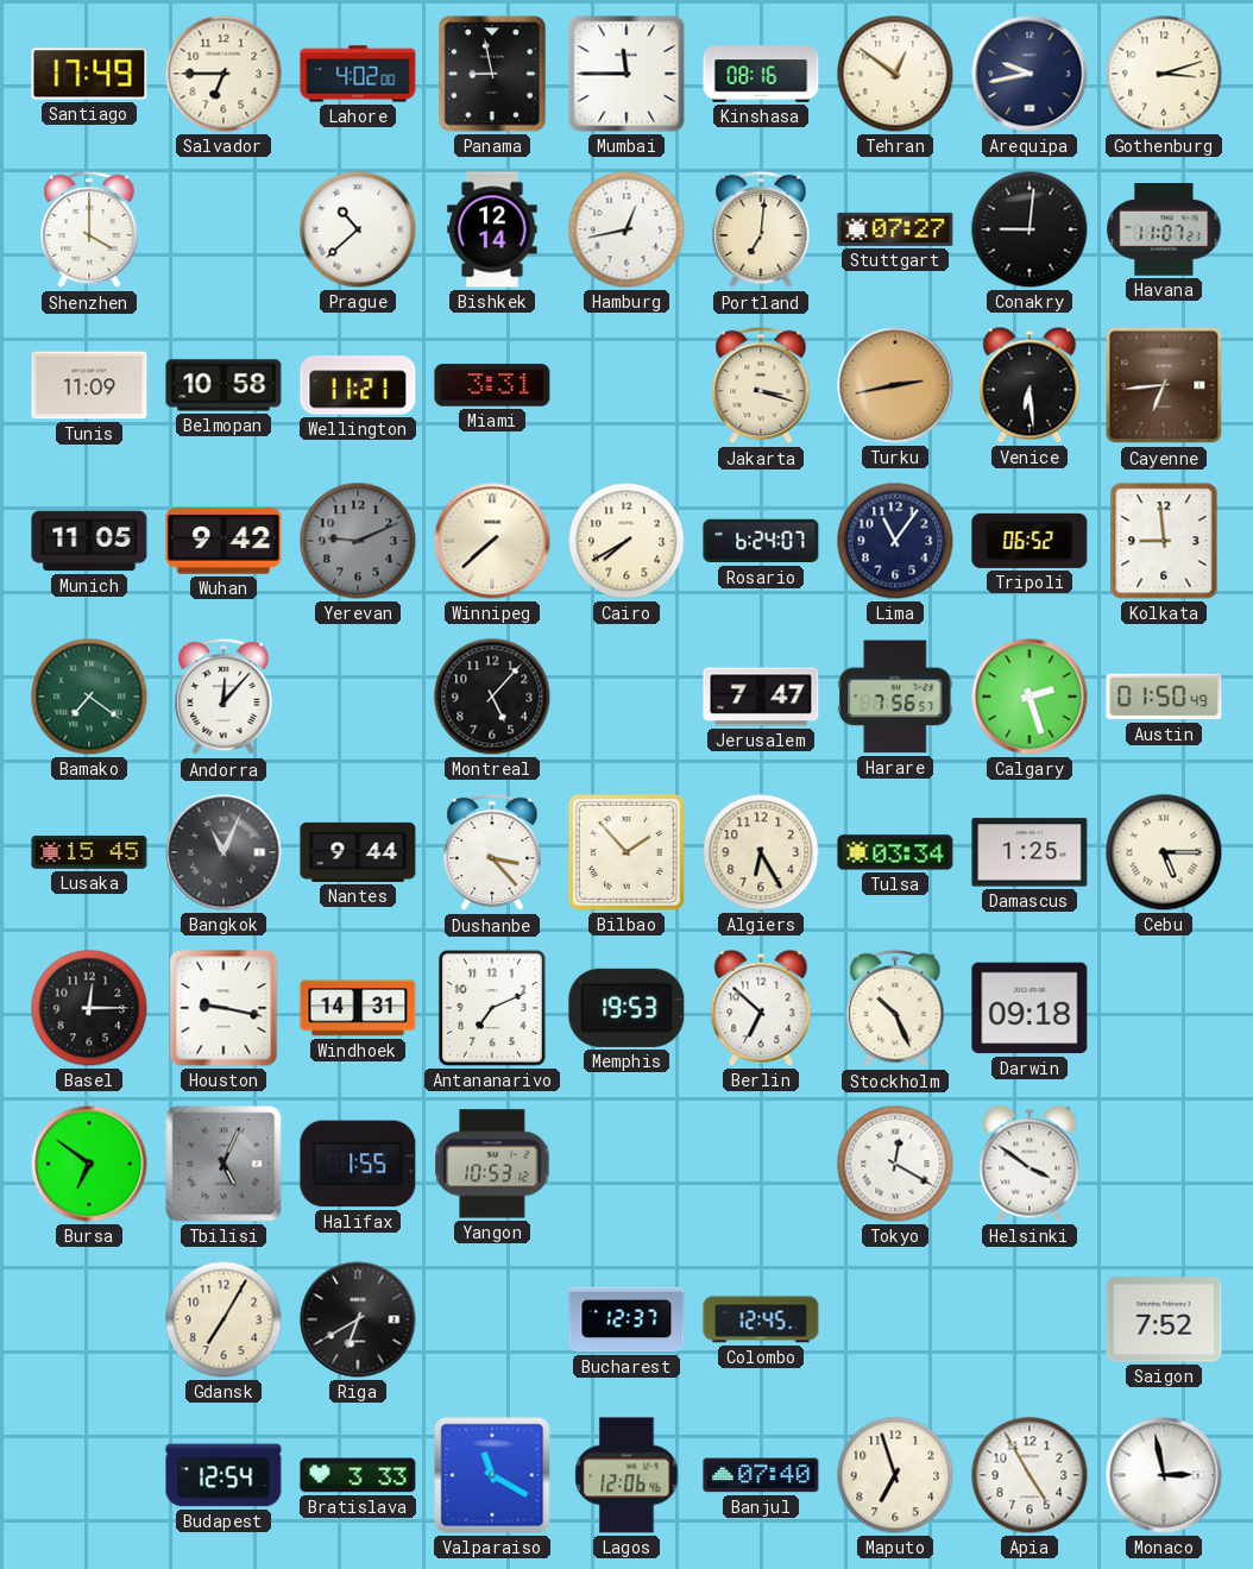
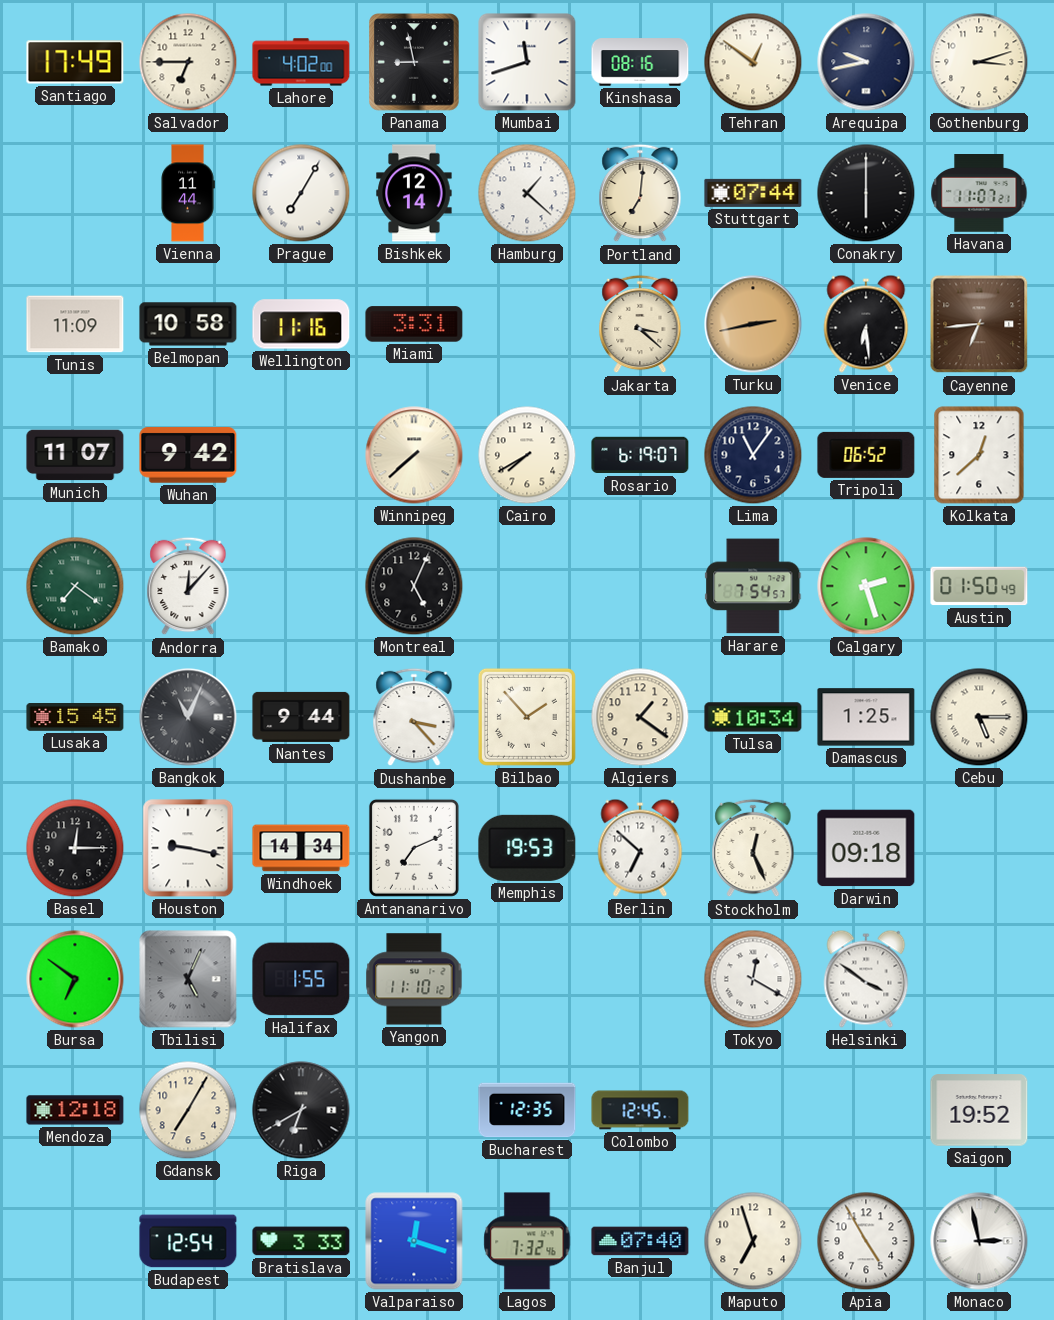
Mumbai: 11:45 -> 11:42
Shenzhen: 4:00 -> none
Vienna: none -> 11:44
Prague: 10:38 -> 7:05
Hamburg: 12:43 -> 1:22
Stuttgart: 07:27 -> 07:44
Conakry: 9:01 -> 6:00
Wellington: 11:21 -> 11:16
Jakarta: 3:18 -> 3:22
Munich: 11:05 -> 11:07
Yerevan: 9:11 -> none
Rosario: 6:24 -> 6:19
Kolkata: 8:59 -> 12:38
Montreal: 5:07 -> 5:04
Jerusalem: 7:47 -> none
Harare: 7:56 -> 7:54
Algiers: 6:25 -> 1:21
Tulsa: 03:34 -> 10:34
Windhoek: 14:31 -> 14:34
Stockholm: 10:26 -> 12:26
Yangon: 10:53 -> 11:10
Mendoza: none -> 12:18
Bucharest: 12:37 -> 12:35
Saigon: 7:52 -> 19:52
Valparaiso: 11:20 -> 12:18
Lagos: 12:06 -> 7:32
